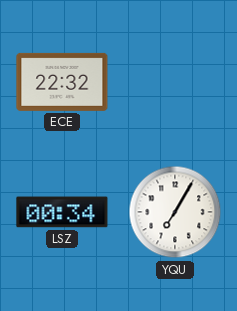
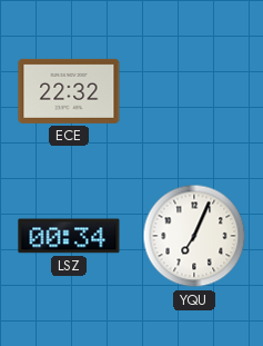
YQU: 7:05 -> 7:04
